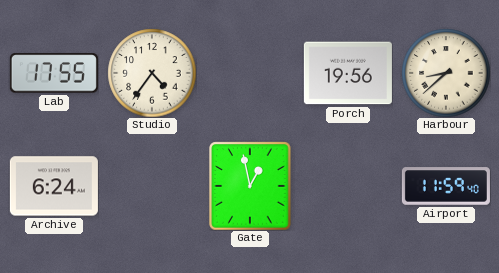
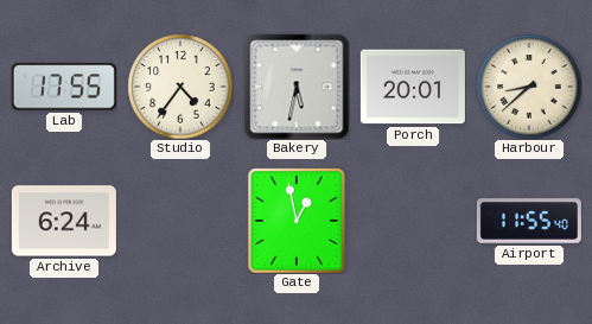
Bakery: none -> 5:32
Porch: 19:56 -> 20:01
Airport: 11:59 -> 11:55
